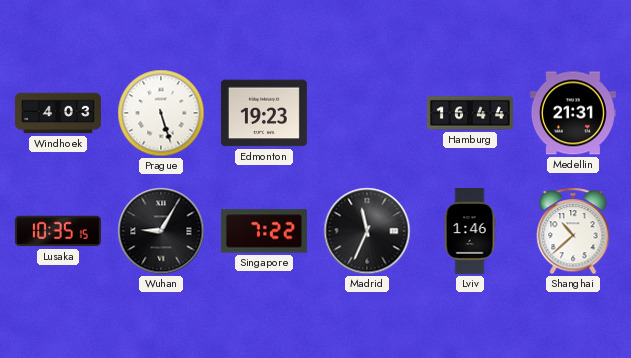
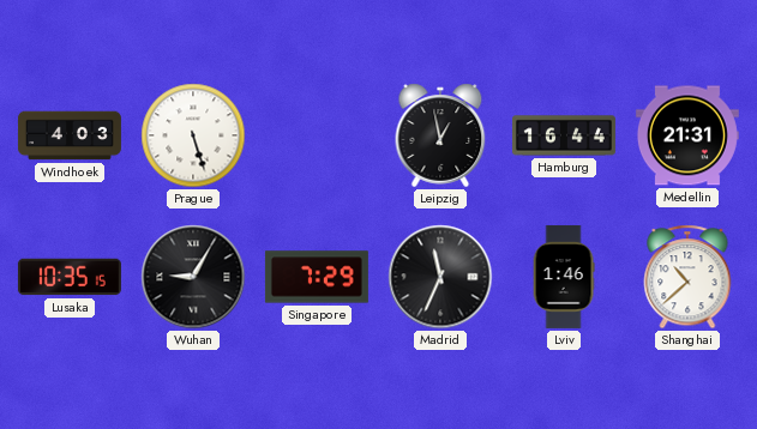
Edmonton: 19:23 -> none
Leipzig: none -> 12:58
Singapore: 7:22 -> 7:29
